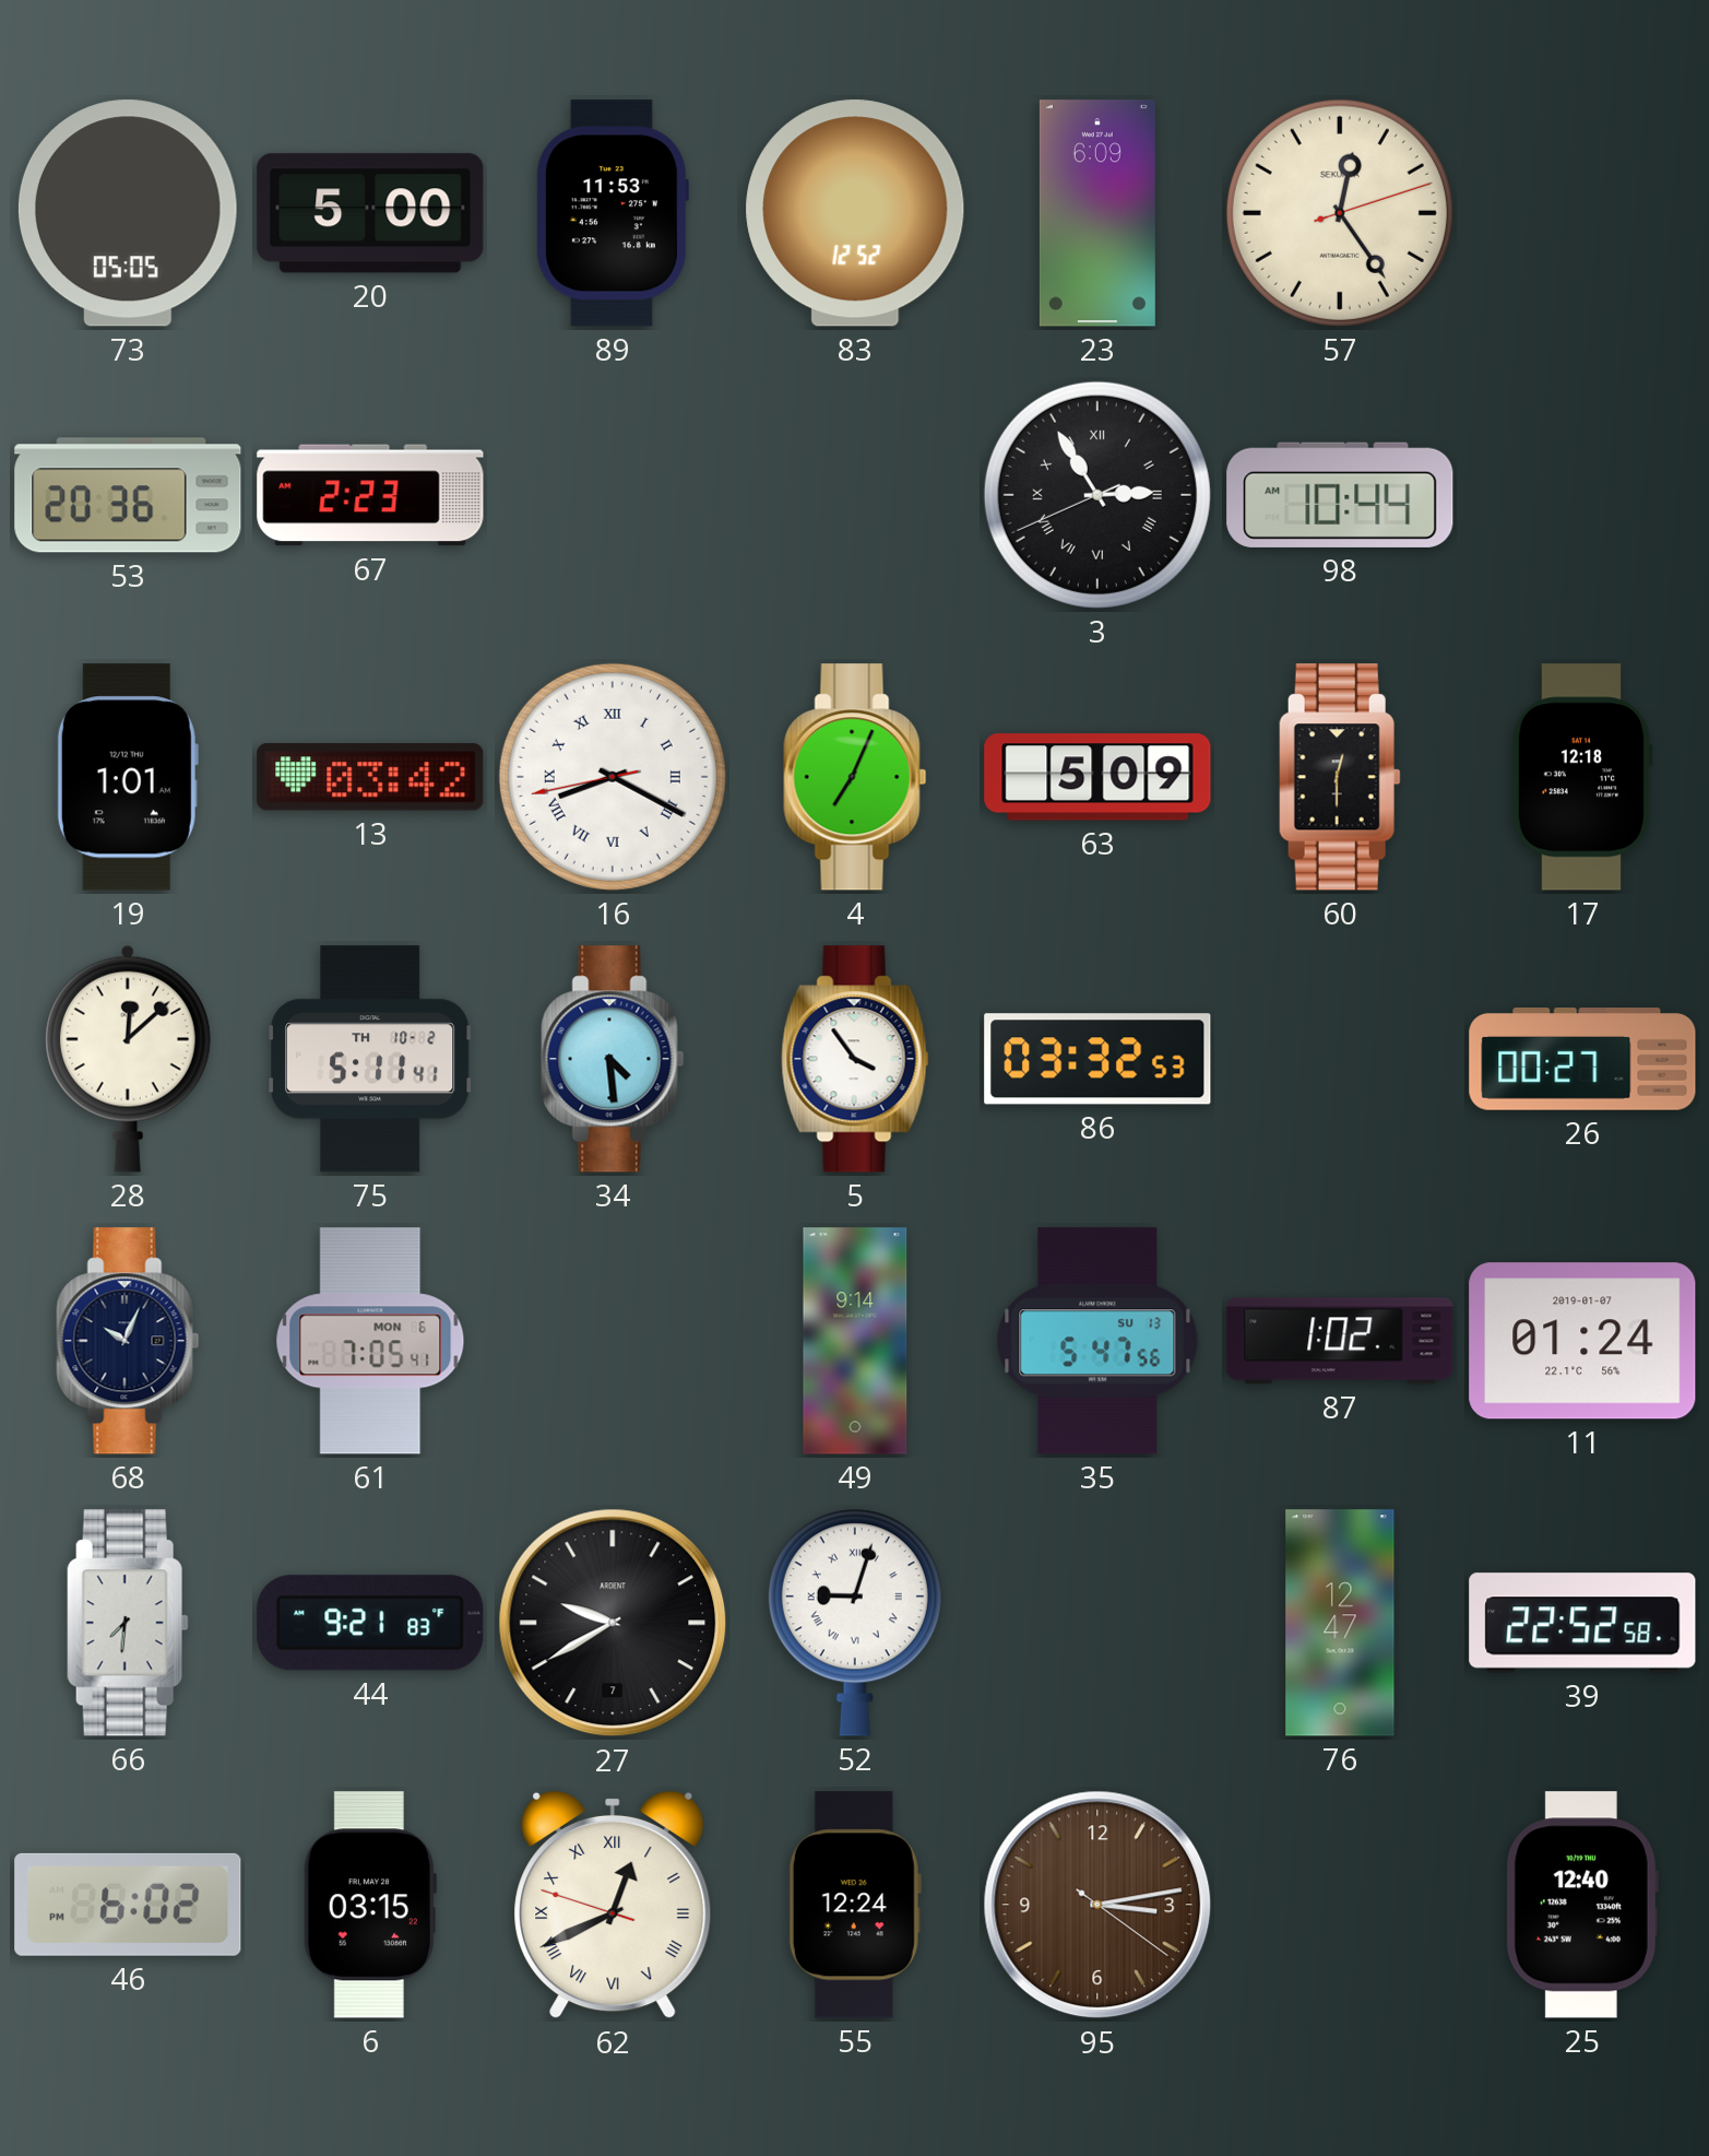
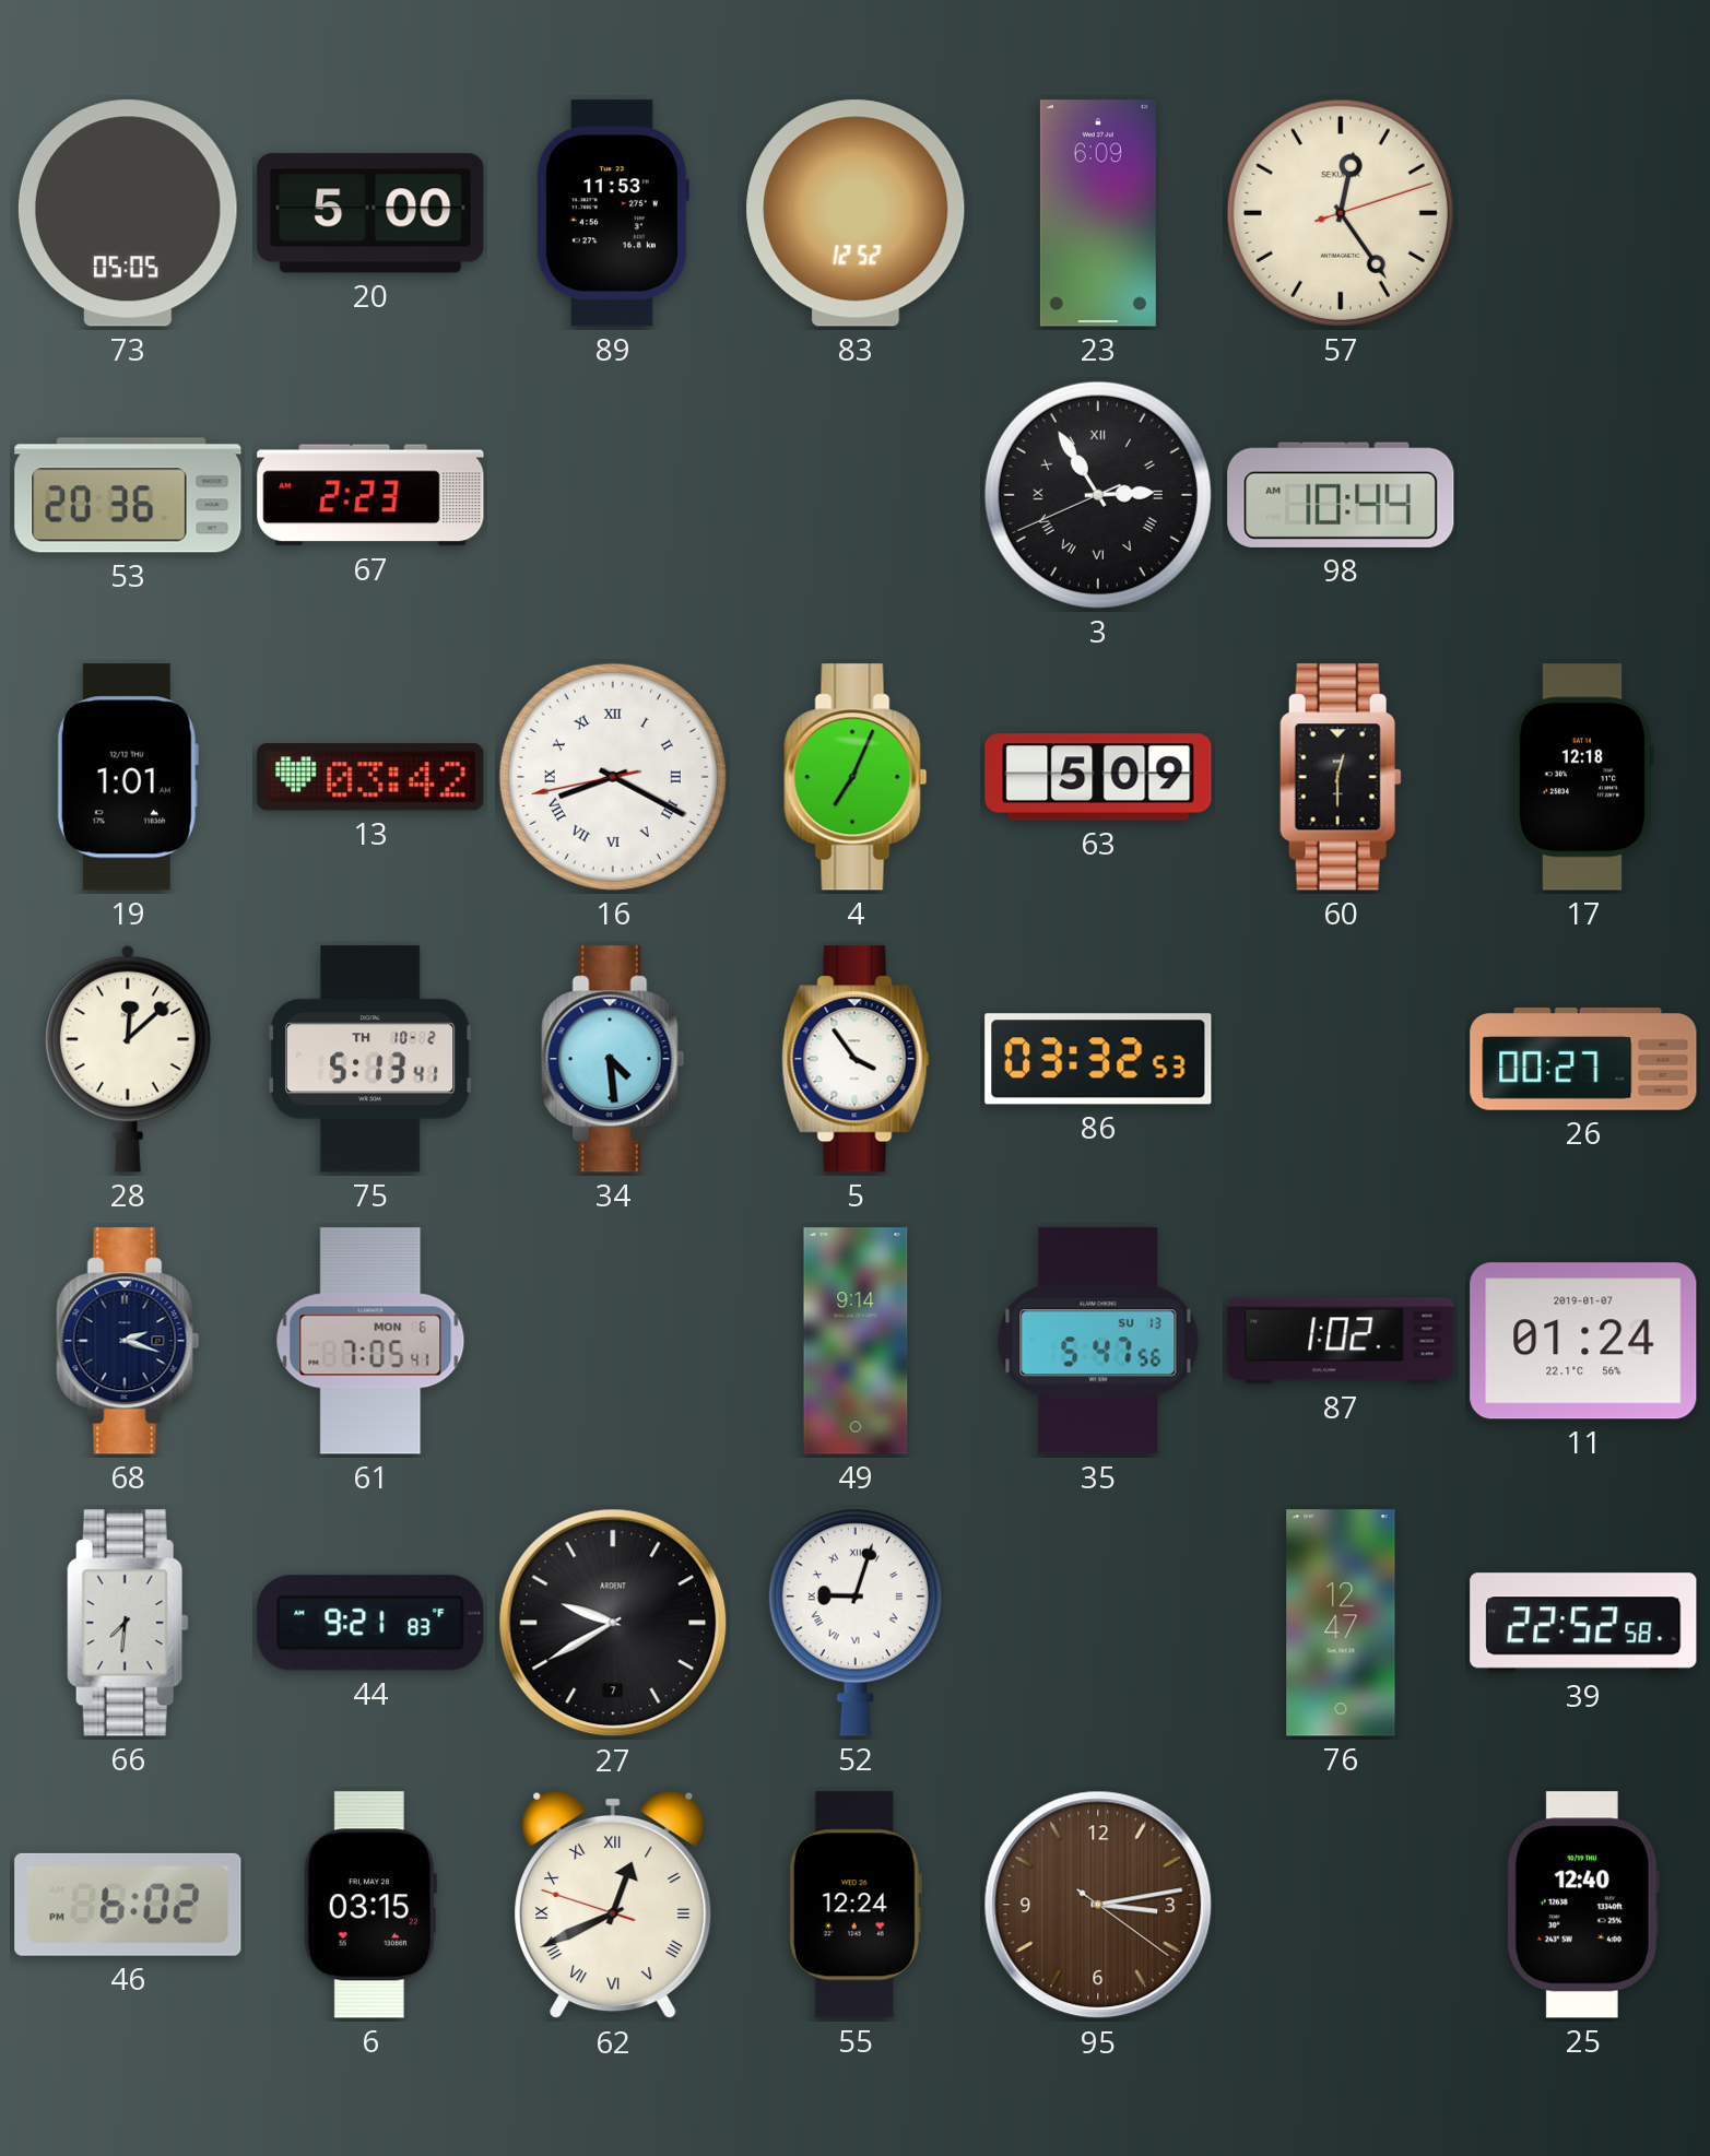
75: 5:11 -> 5:13
68: 10:04 -> 2:18
